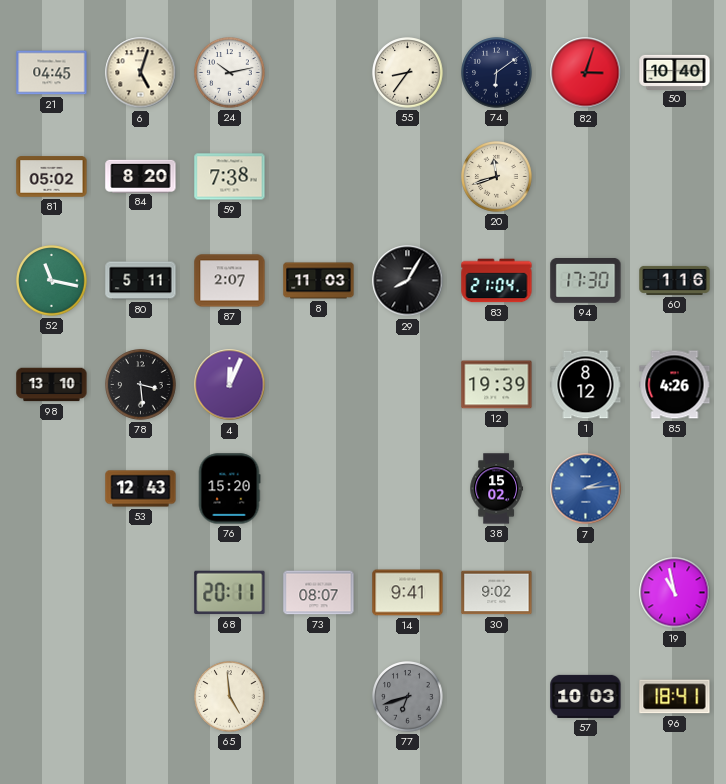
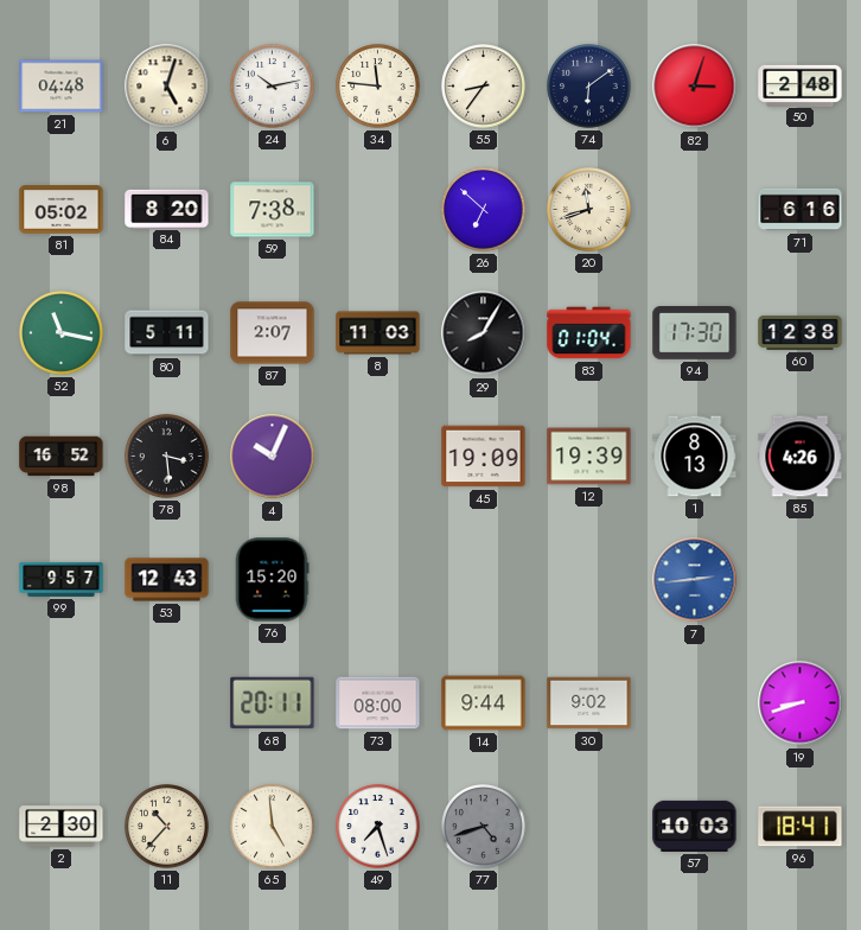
21: 04:45 -> 04:48
34: none -> 11:46
50: 10:40 -> 2:48
26: none -> 6:52
71: none -> 6:16
83: 21:04 -> 01:04
60: 1:16 -> 12:38
98: 13:10 -> 16:52
4: 12:04 -> 10:04
45: none -> 19:09
1: 8:12 -> 8:13
99: none -> 9:57
38: 15:02 -> none
7: 2:14 -> 2:44
73: 08:07 -> 08:00
14: 9:41 -> 9:44
19: 10:58 -> 8:42
2: none -> 2:30
11: none -> 10:37
49: none -> 7:27
77: 6:42 -> 4:42
